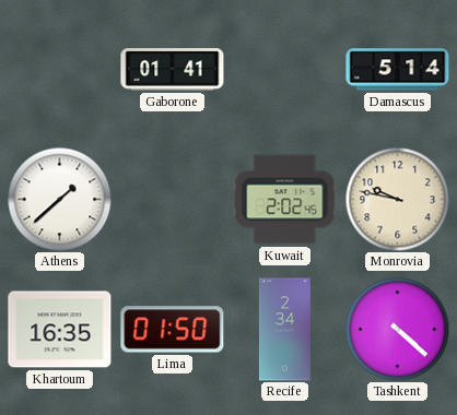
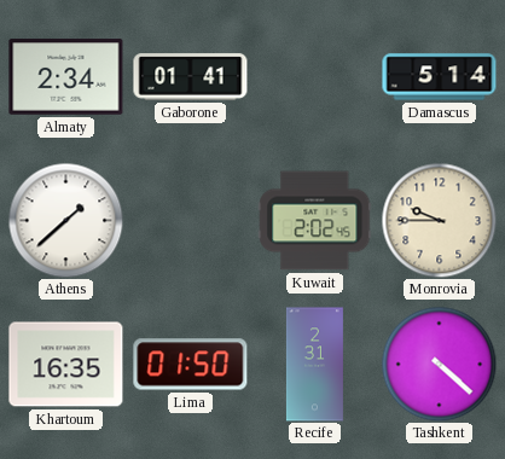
Almaty: none -> 2:34
Monrovia: 9:47 -> 9:45
Recife: 2:34 -> 2:31
